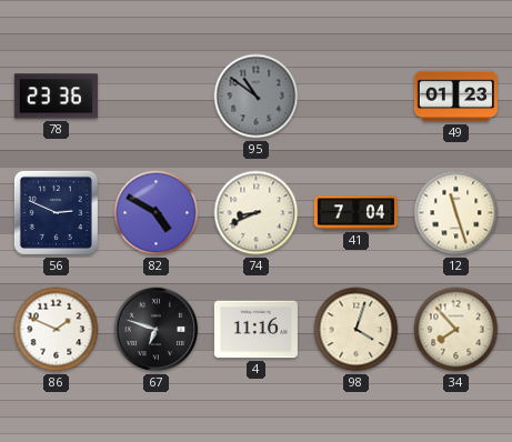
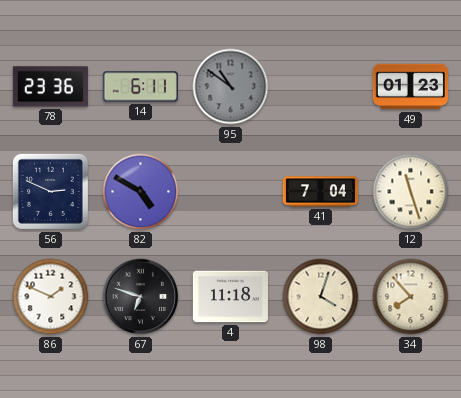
14: none -> 6:11
74: 8:41 -> none
4: 11:16 -> 11:18
